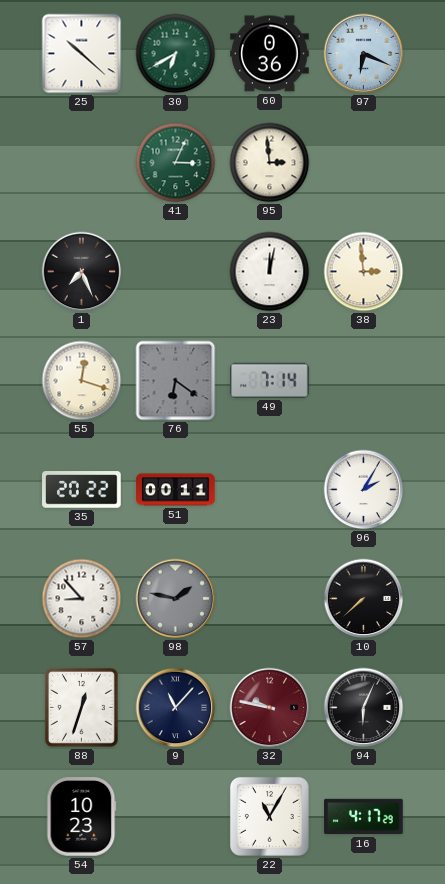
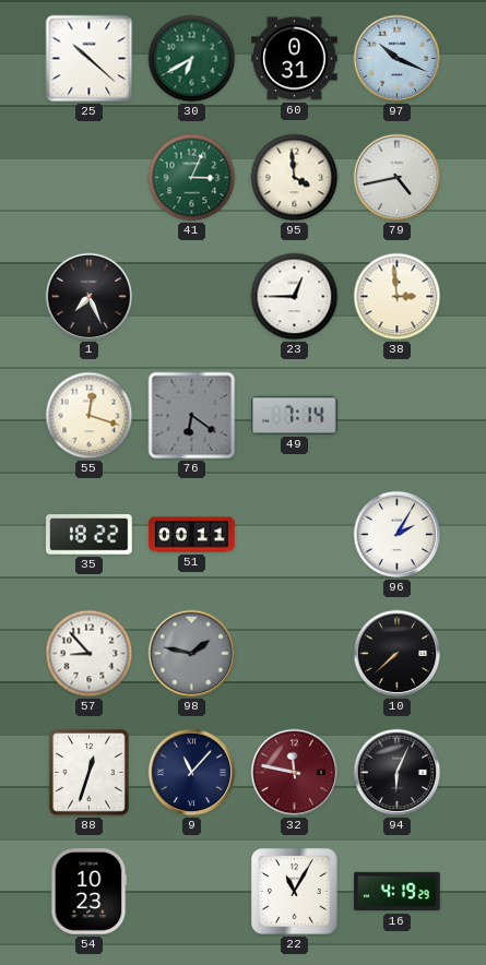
60: 0:36 -> 0:31
97: 6:19 -> 10:19
95: 2:59 -> 3:59
79: none -> 4:43
23: 12:02 -> 12:45
35: 20:22 -> 18:22
32: 9:47 -> 11:47
16: 4:17 -> 4:19
